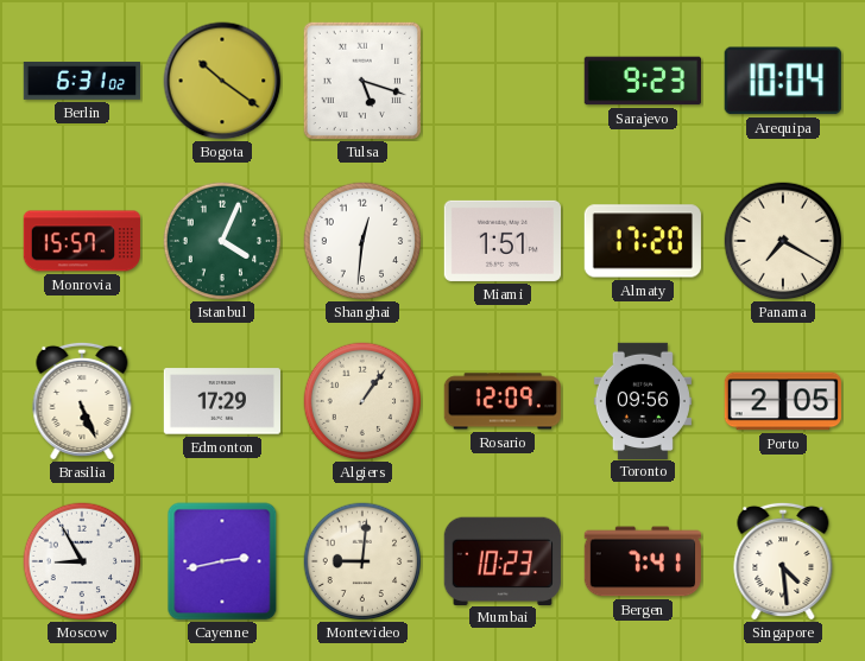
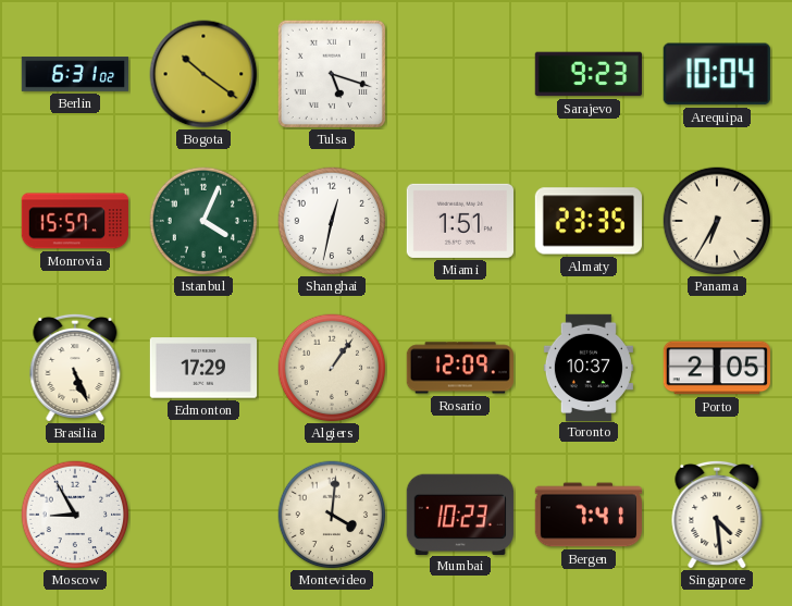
Shanghai: 12:31 -> 12:32
Almaty: 17:20 -> 23:35
Panama: 7:20 -> 6:35
Toronto: 09:56 -> 10:37
Cayenne: 2:43 -> none
Montevideo: 9:01 -> 4:01
